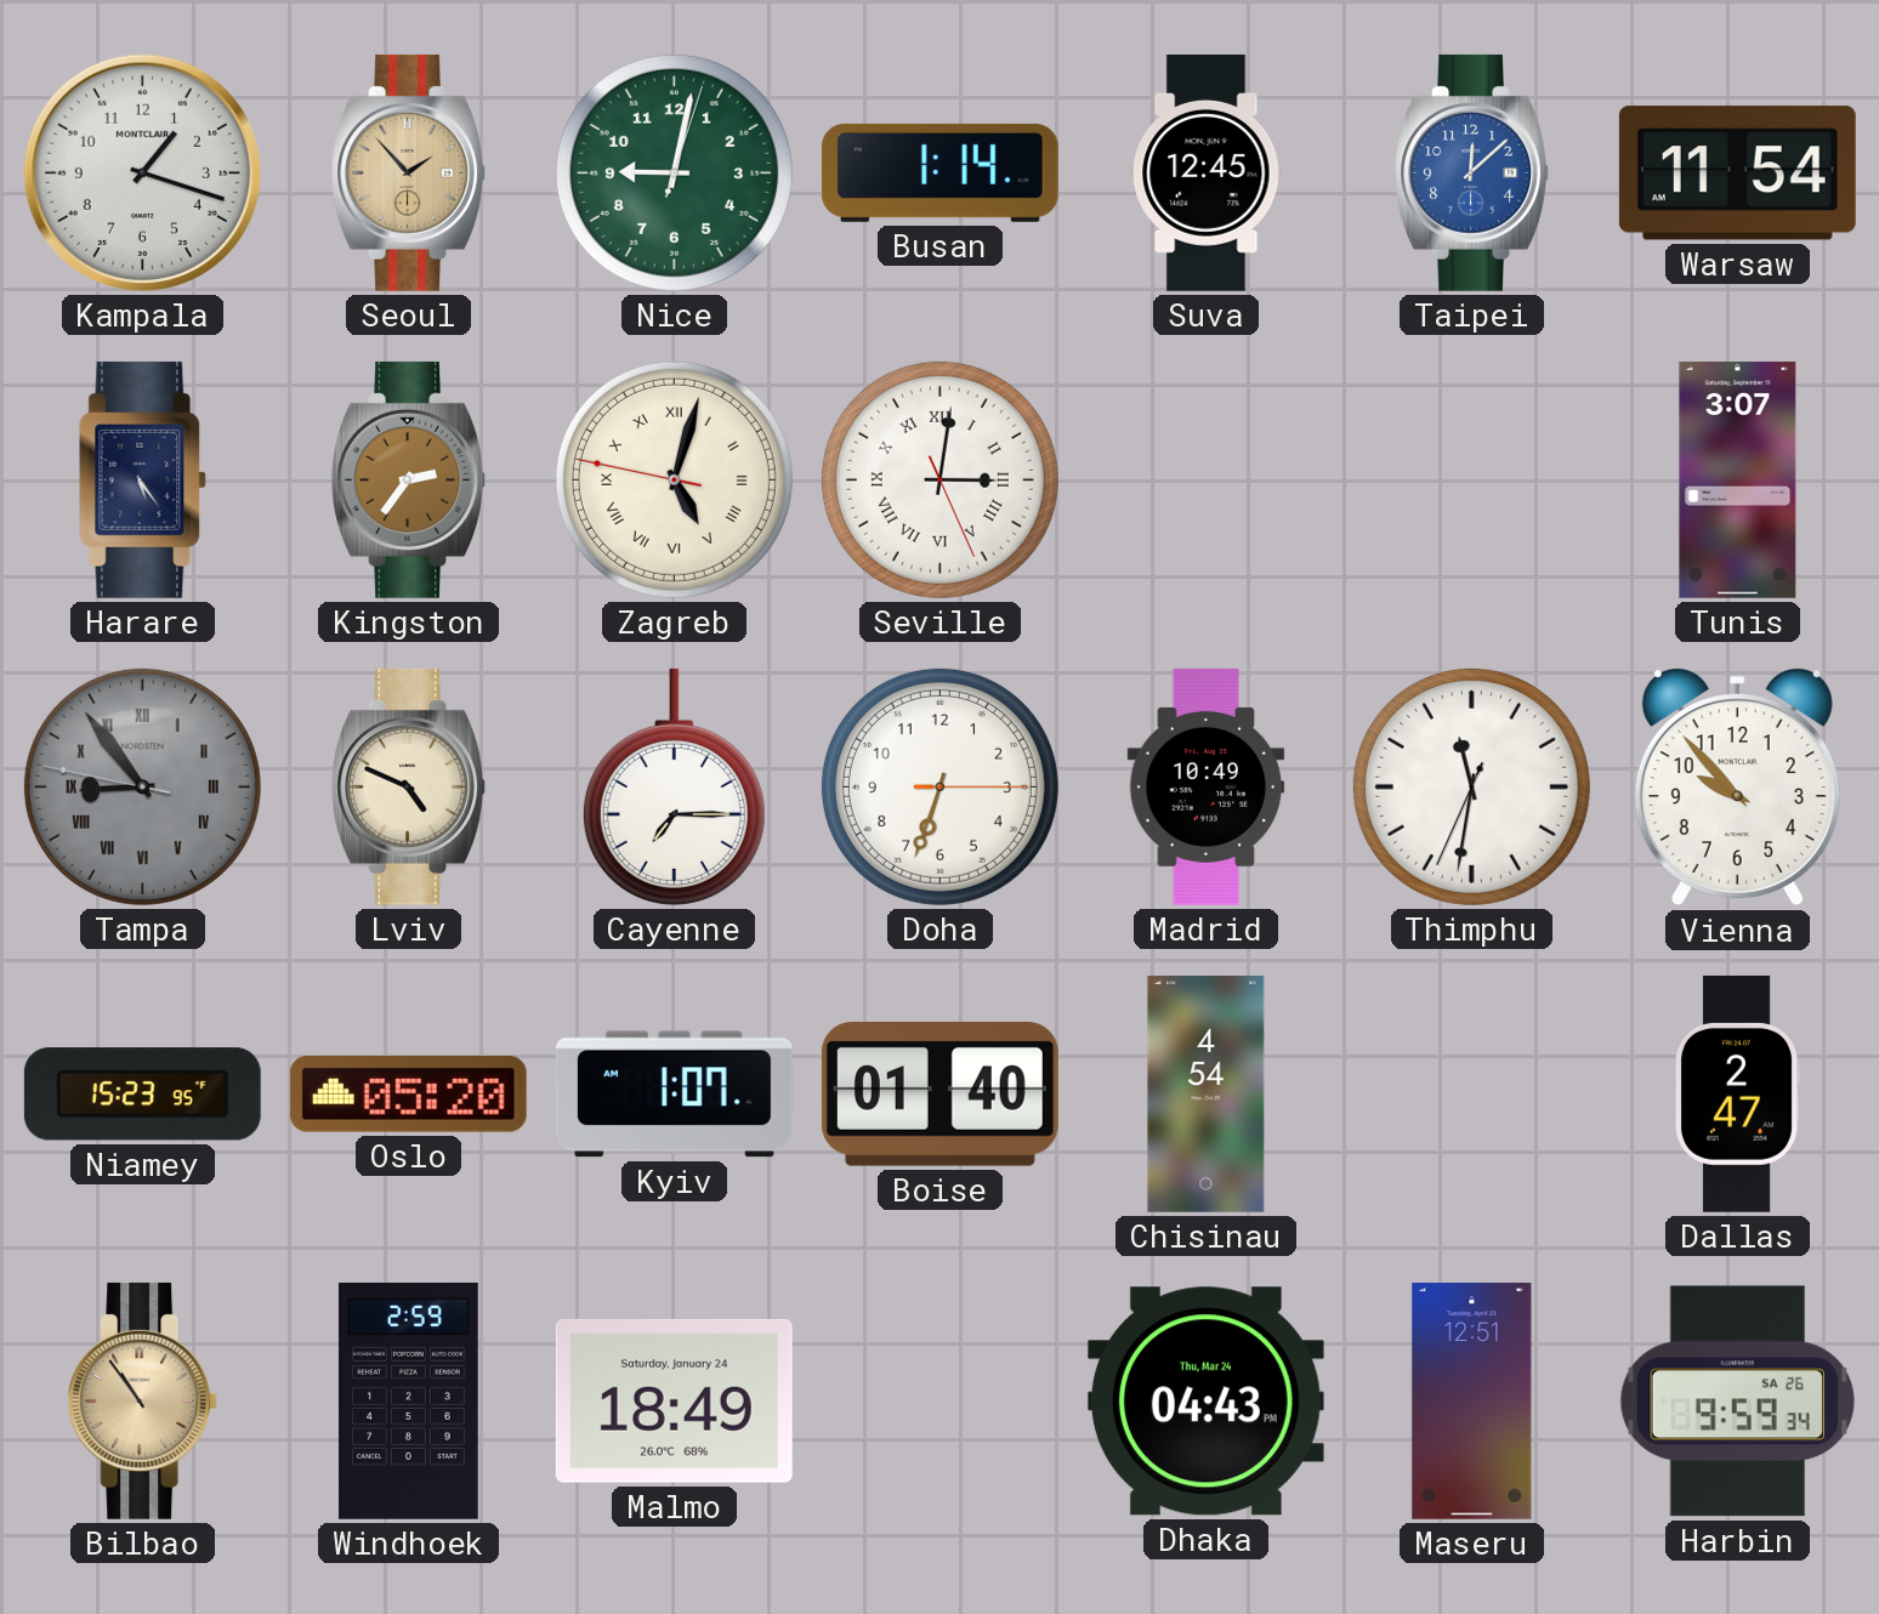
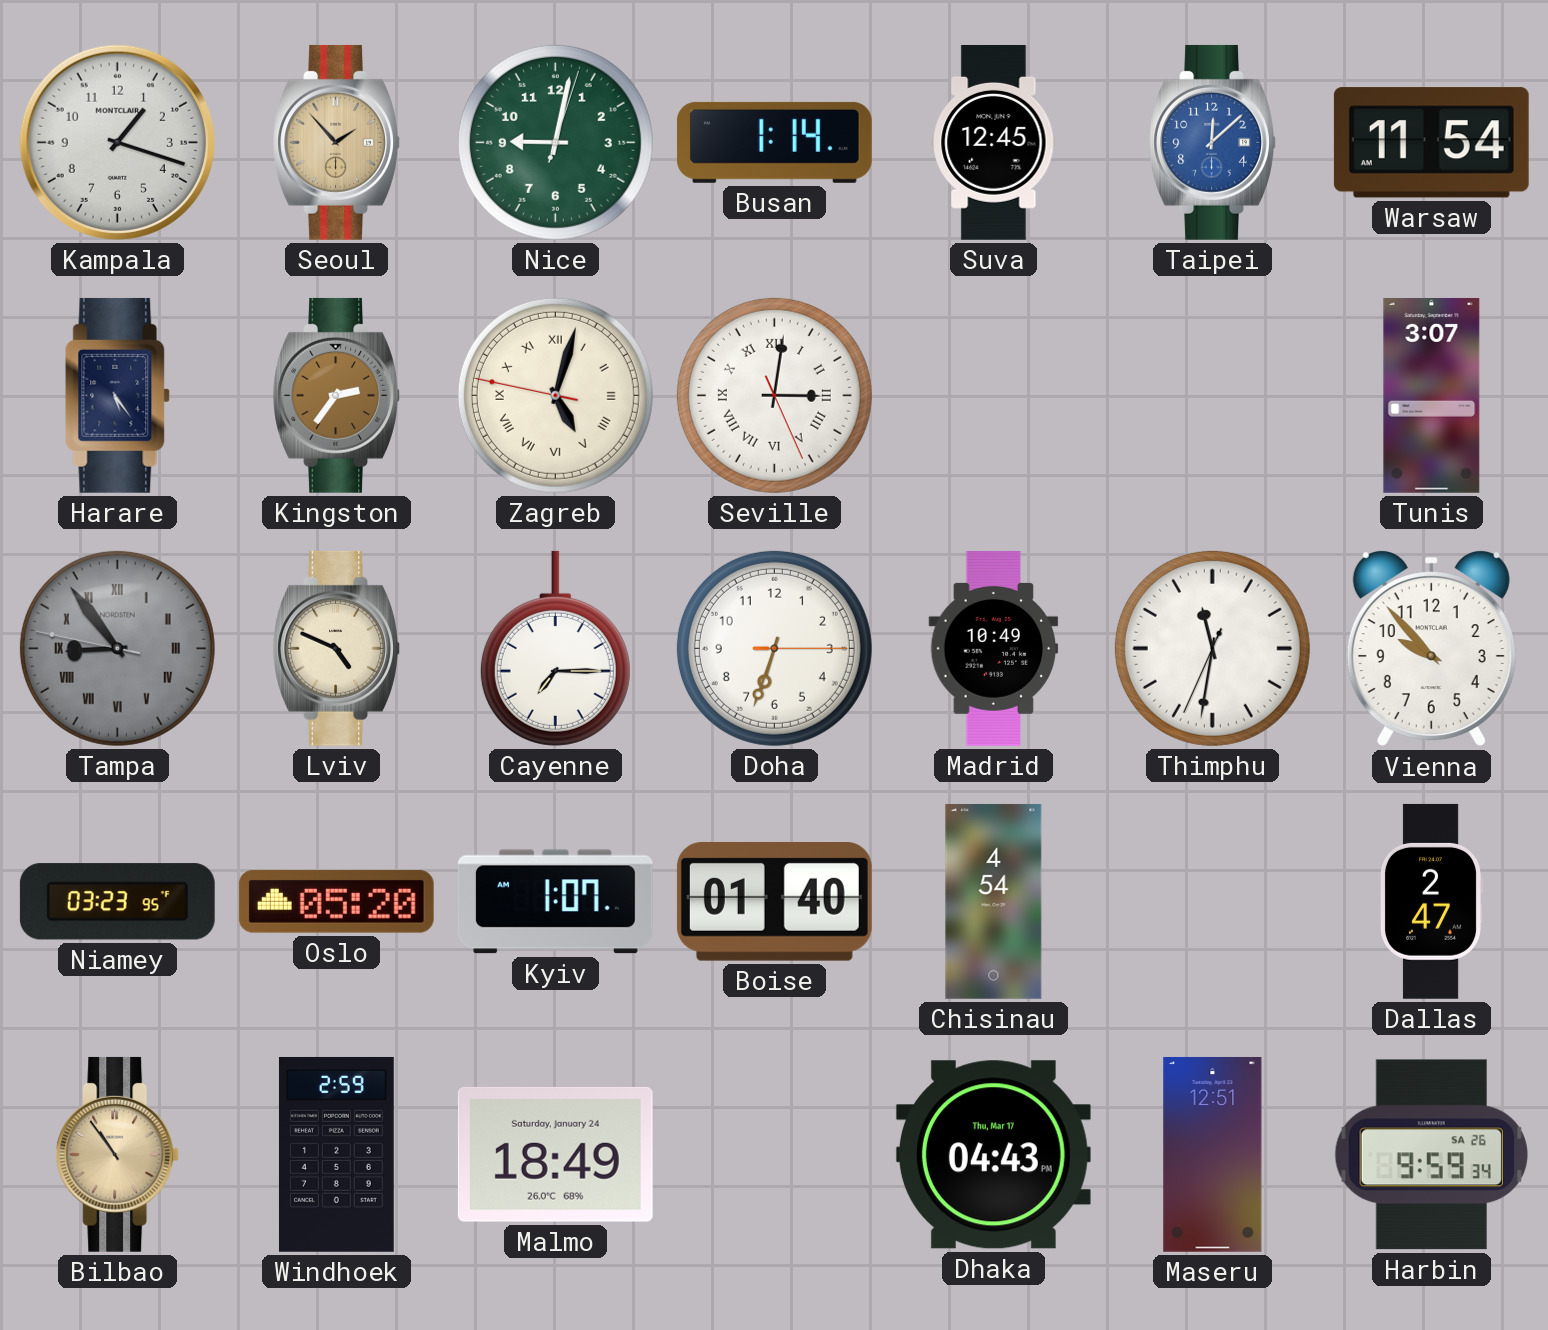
Niamey: 15:23 -> 03:23
Dhaka date: Thu, Mar 24 -> Thu, Mar 17
